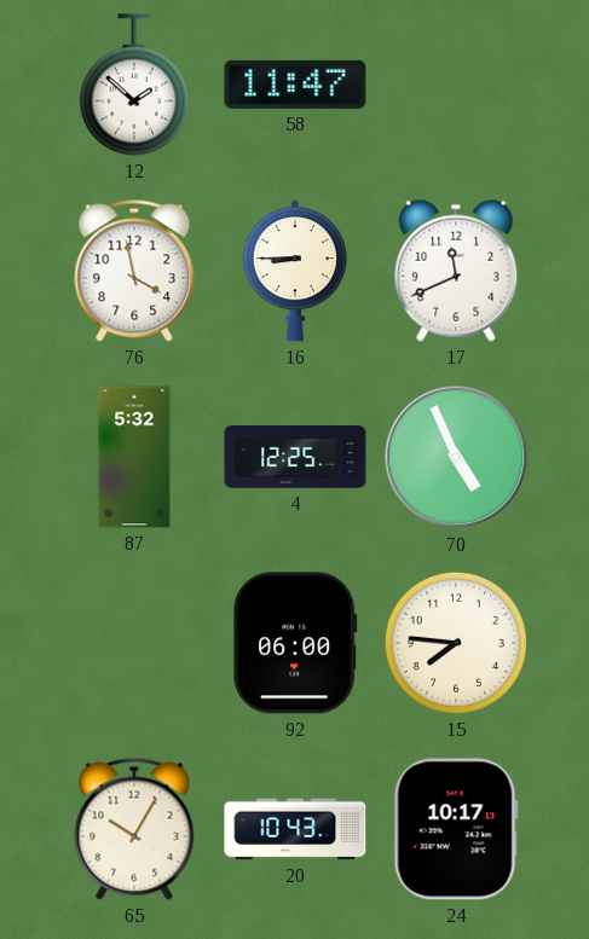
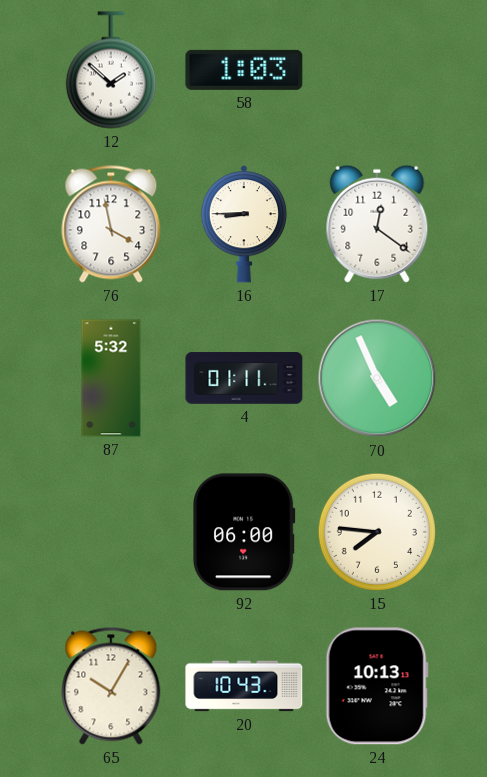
58: 11:47 -> 1:03
17: 11:41 -> 12:21
4: 12:25 -> 01:11
24: 10:17 -> 10:13
